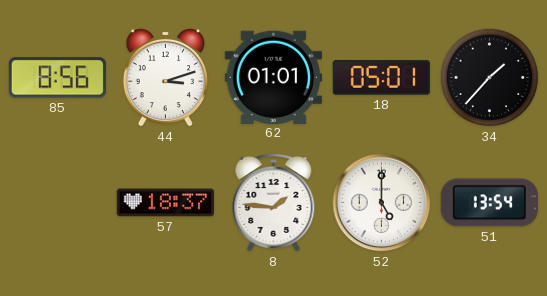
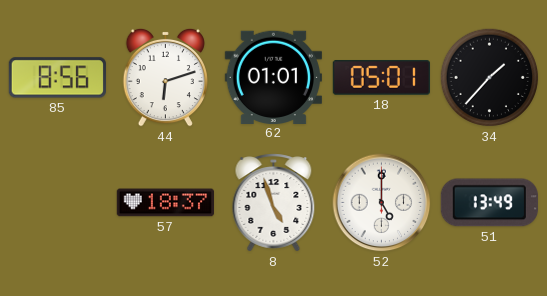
44: 3:12 -> 6:12
8: 1:46 -> 4:57
51: 13:54 -> 13:49
